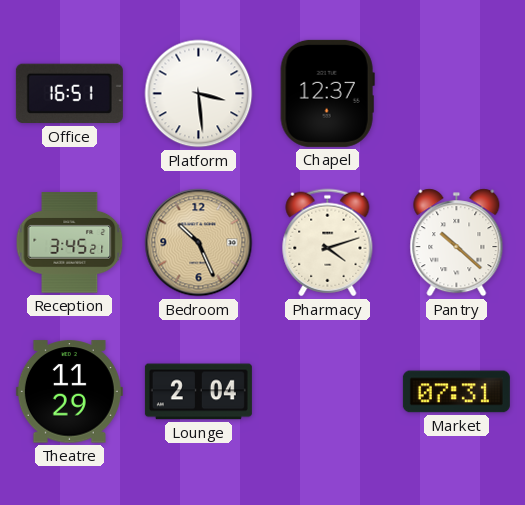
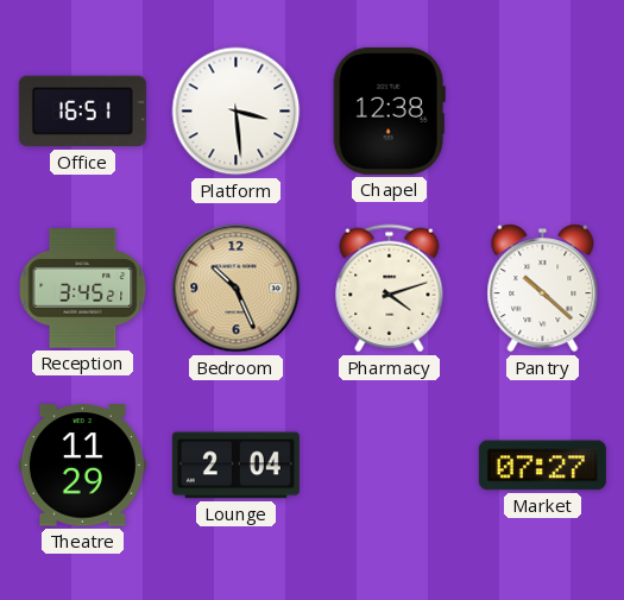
Chapel: 12:37 -> 12:38
Market: 07:31 -> 07:27
